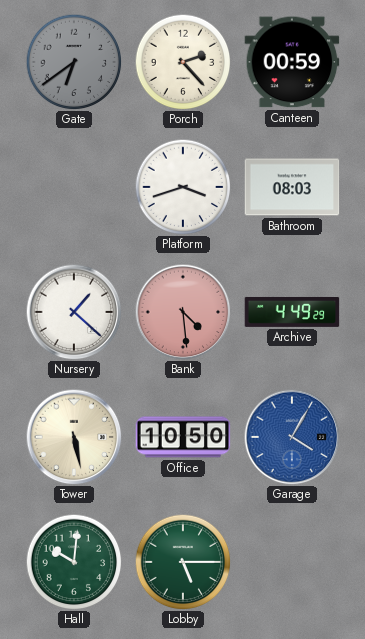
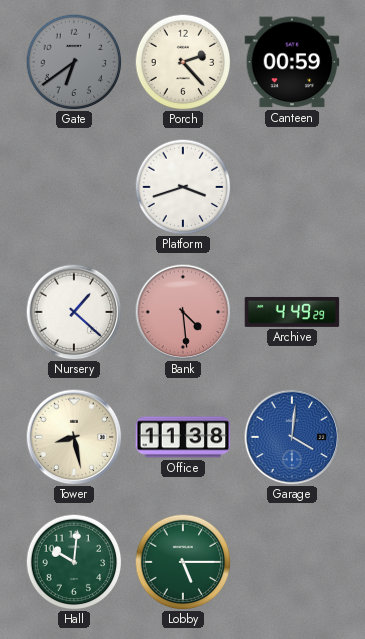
Bathroom: 08:03 -> none
Tower: 5:28 -> 8:28
Office: 10:50 -> 11:38
Garage: 4:05 -> 4:01
